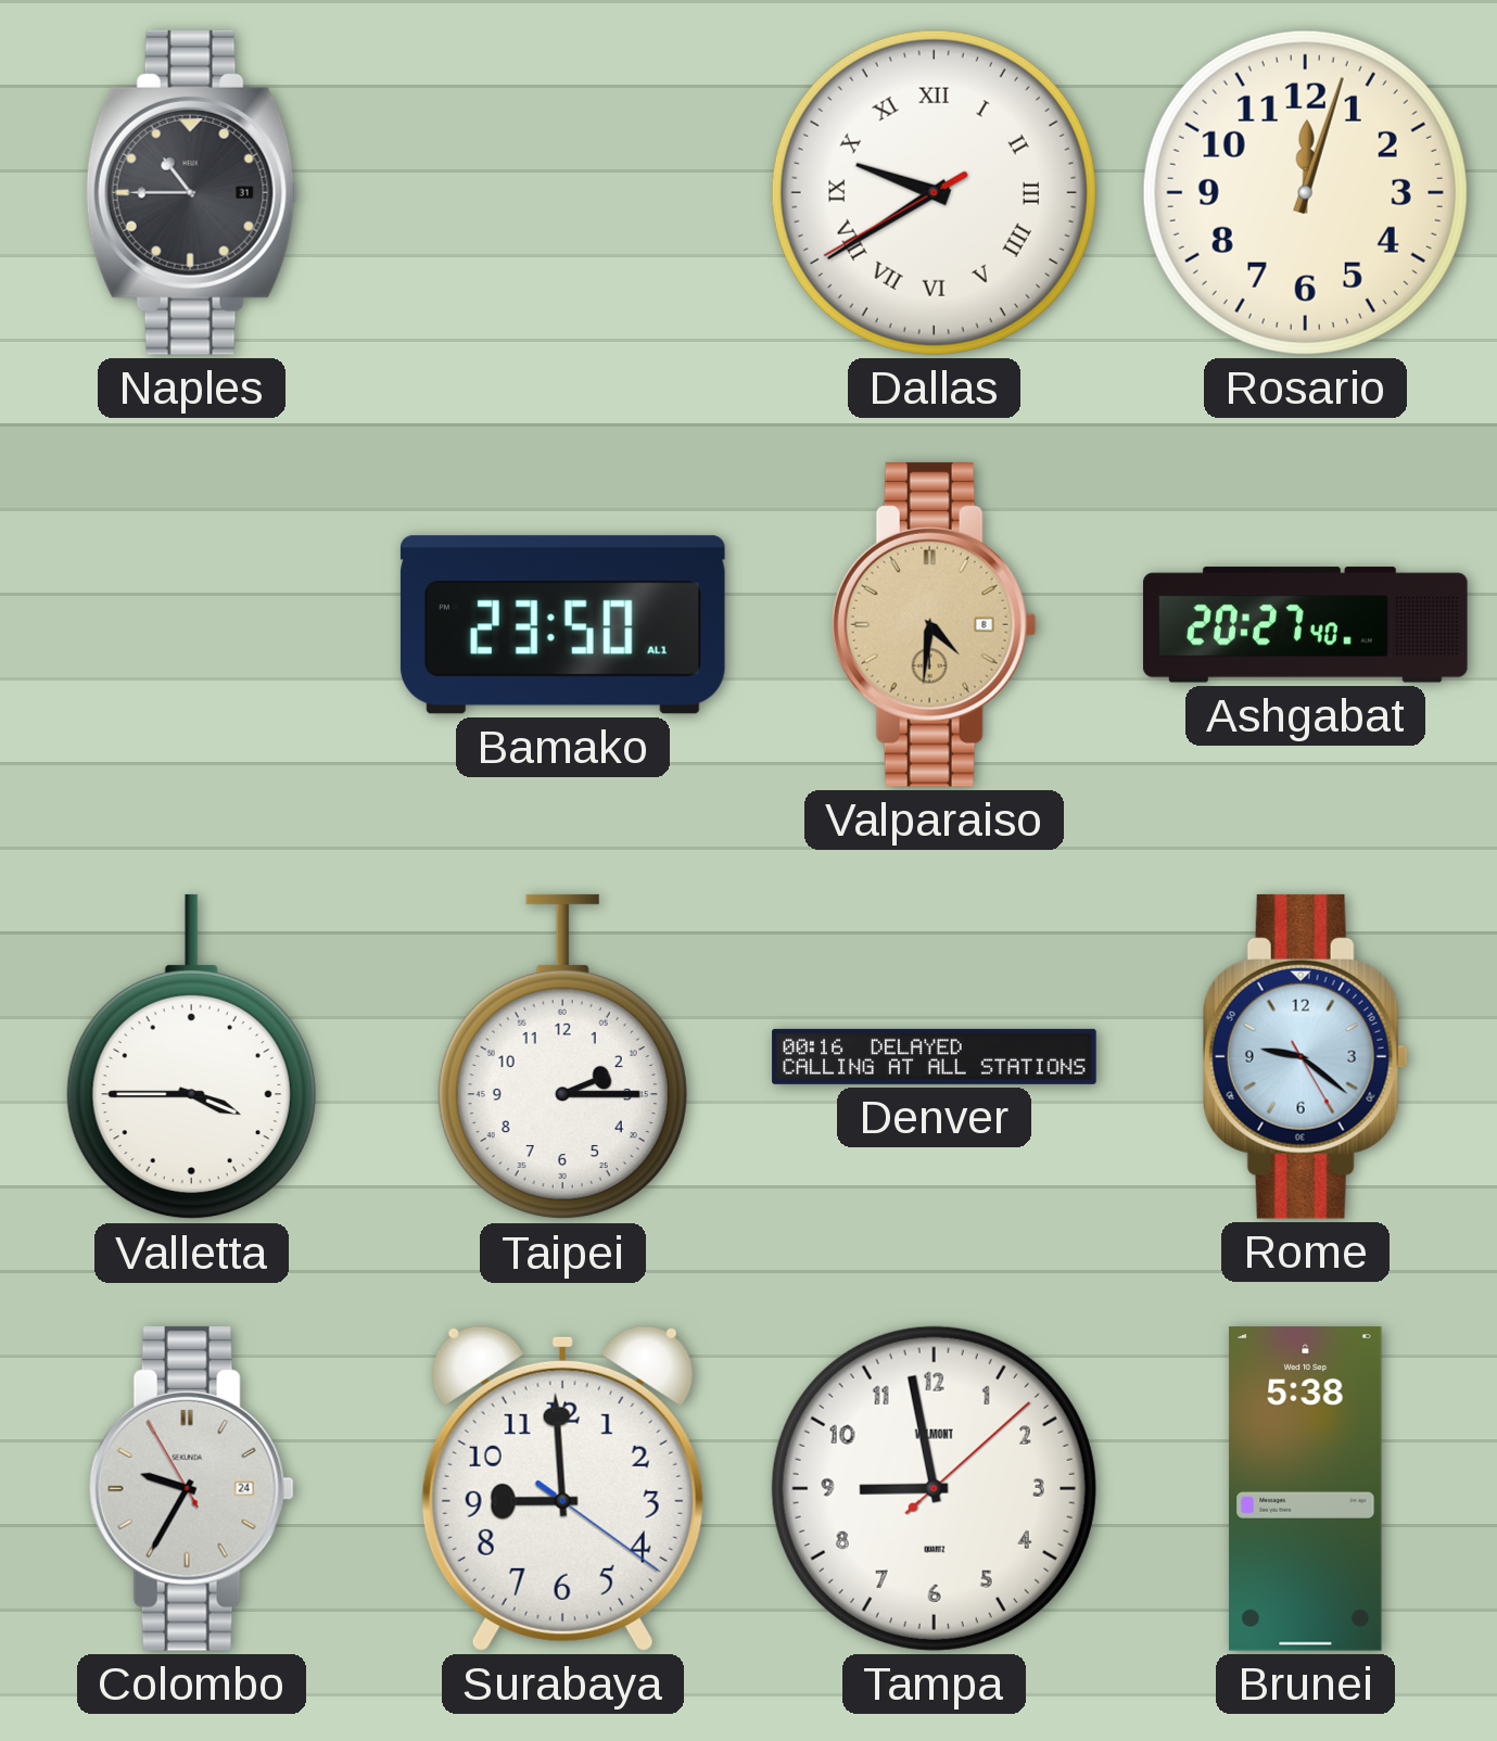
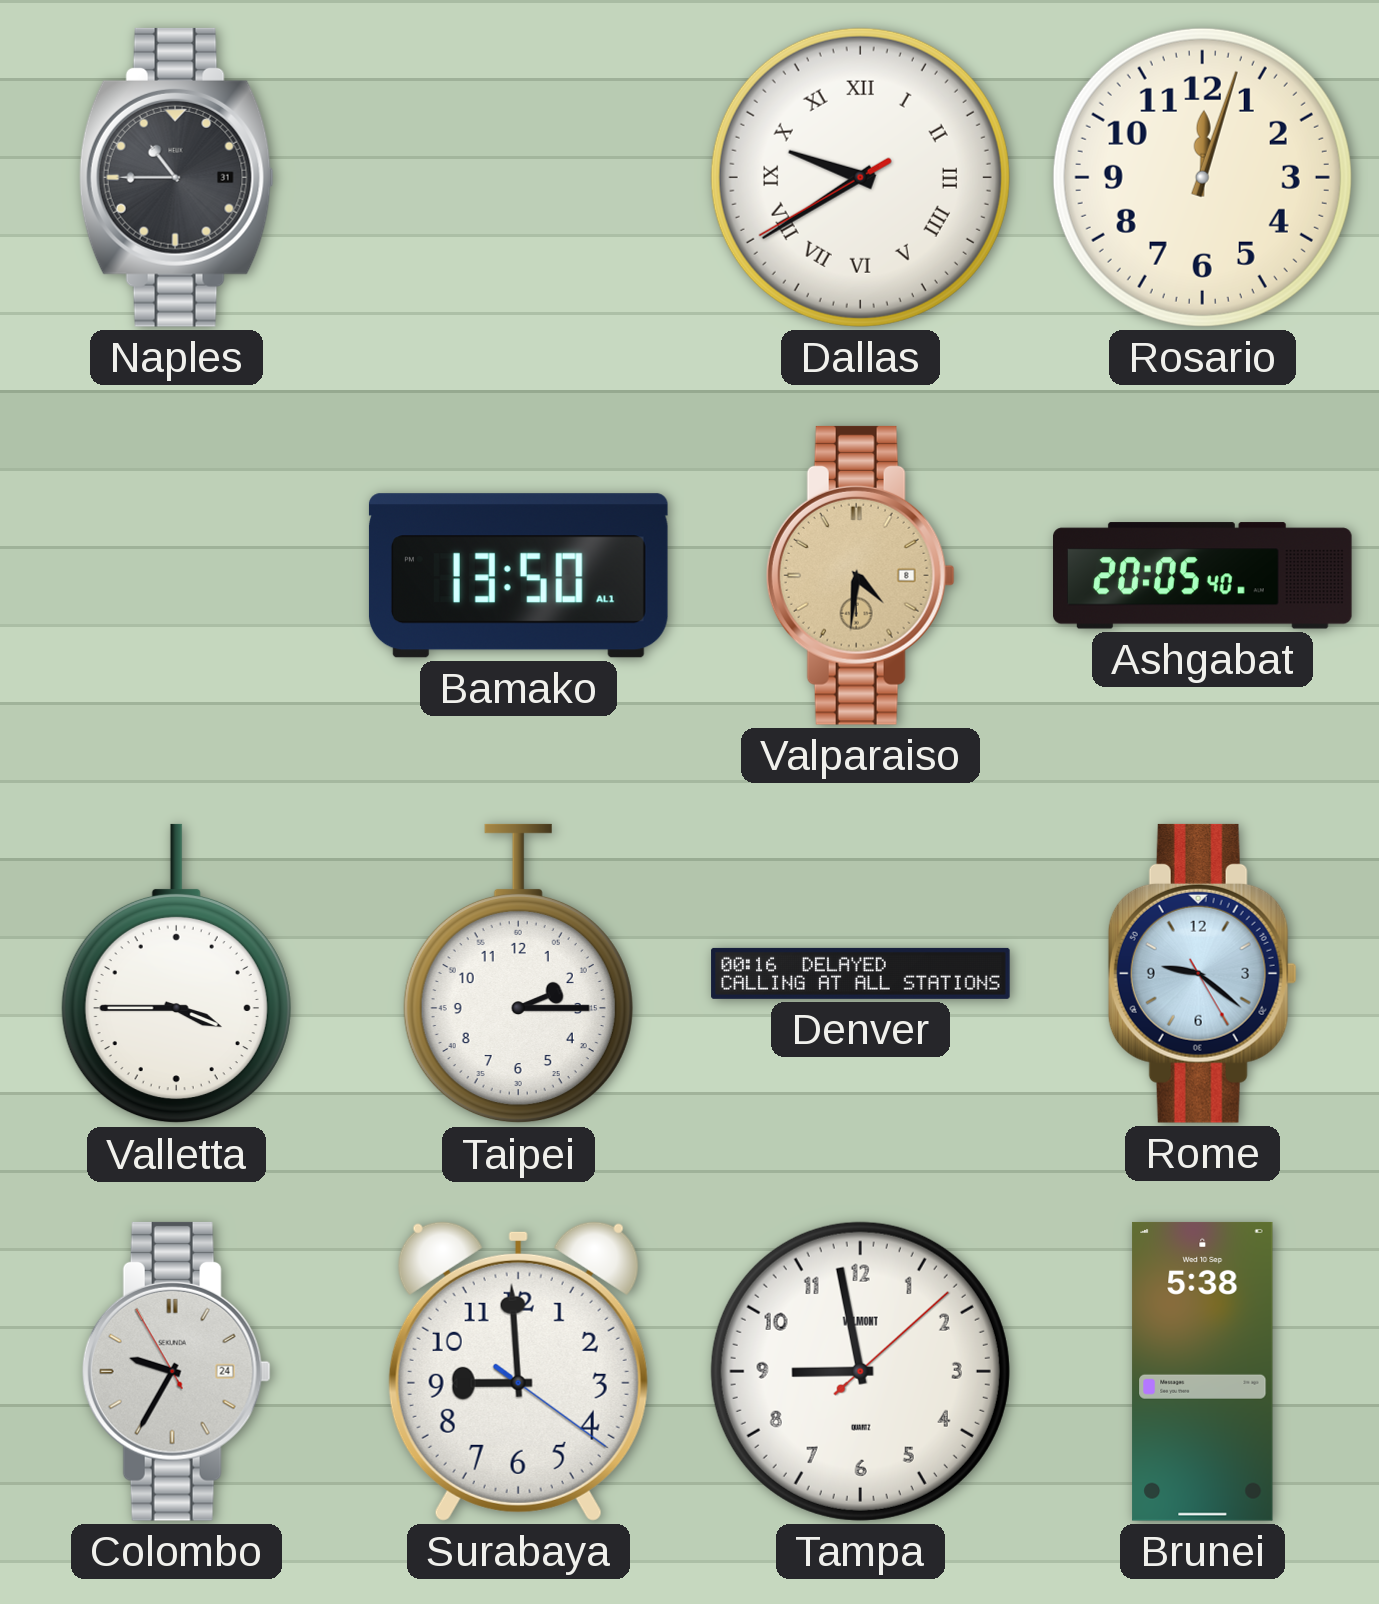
Bamako: 23:50 -> 13:50
Ashgabat: 20:27 -> 20:05
